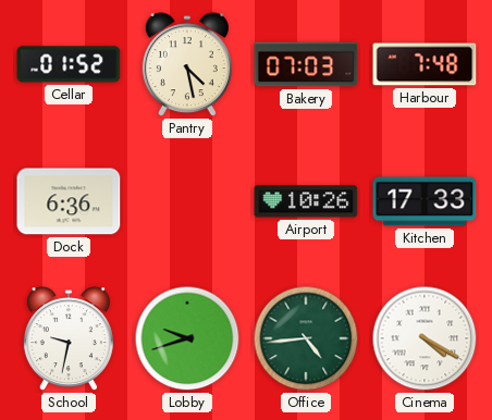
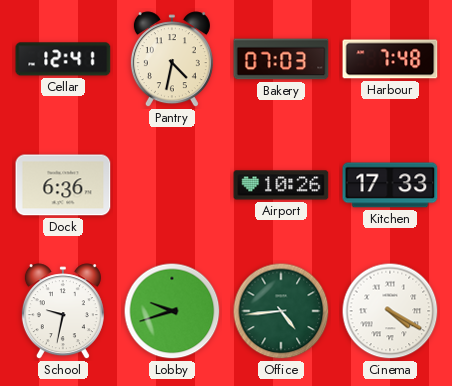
Cellar: 01:52 -> 12:41
Pantry: 4:28 -> 4:32
